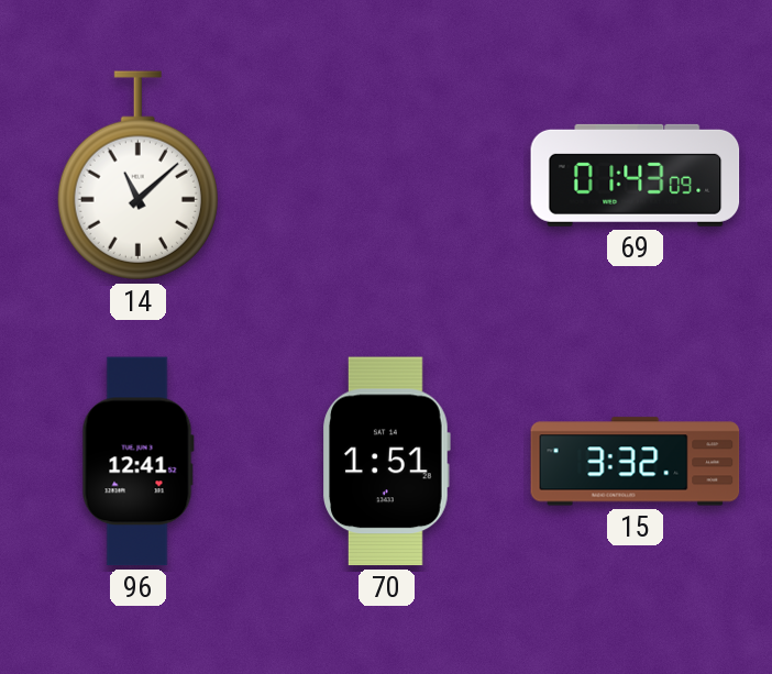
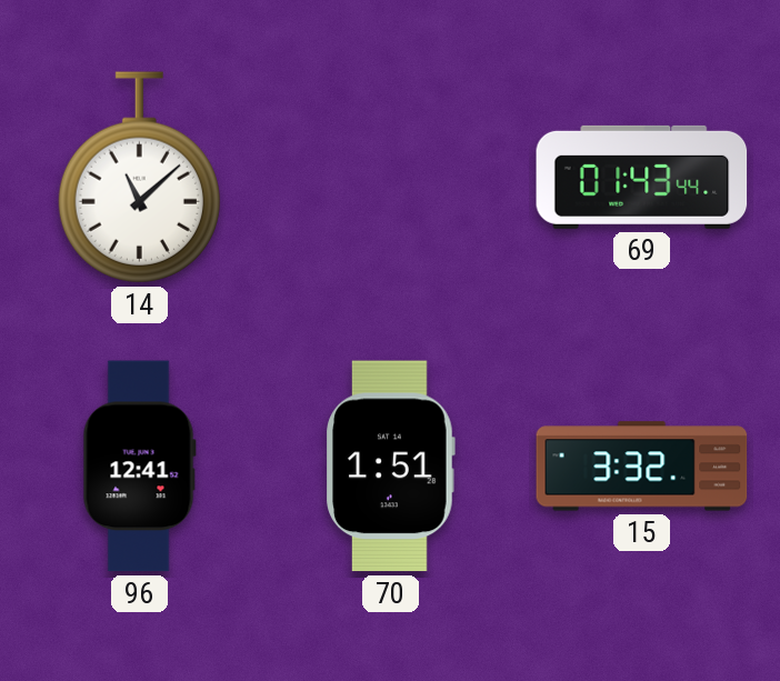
69: 01:43:09 -> 01:43:44
